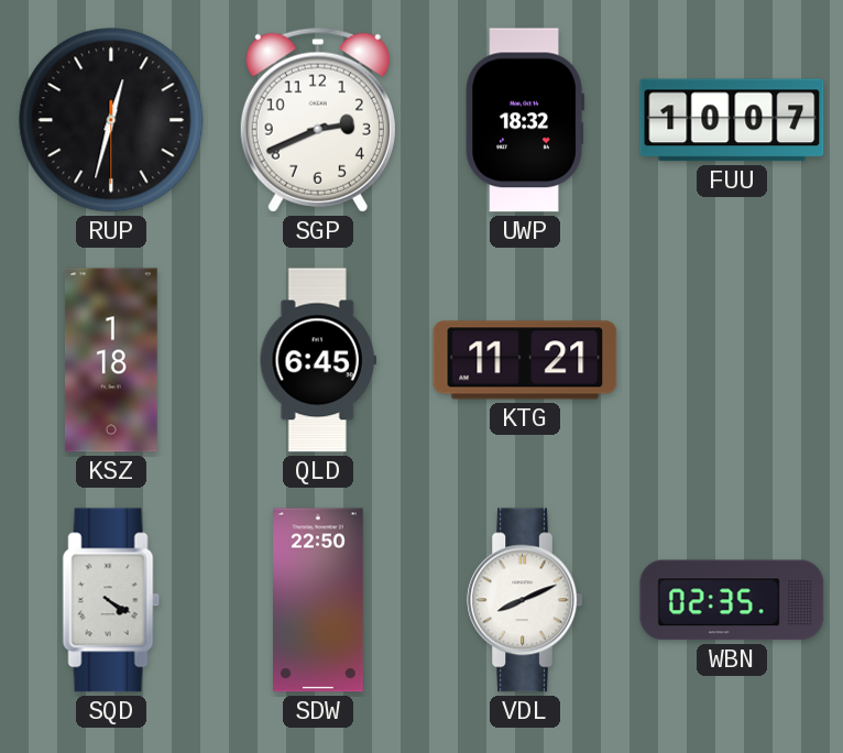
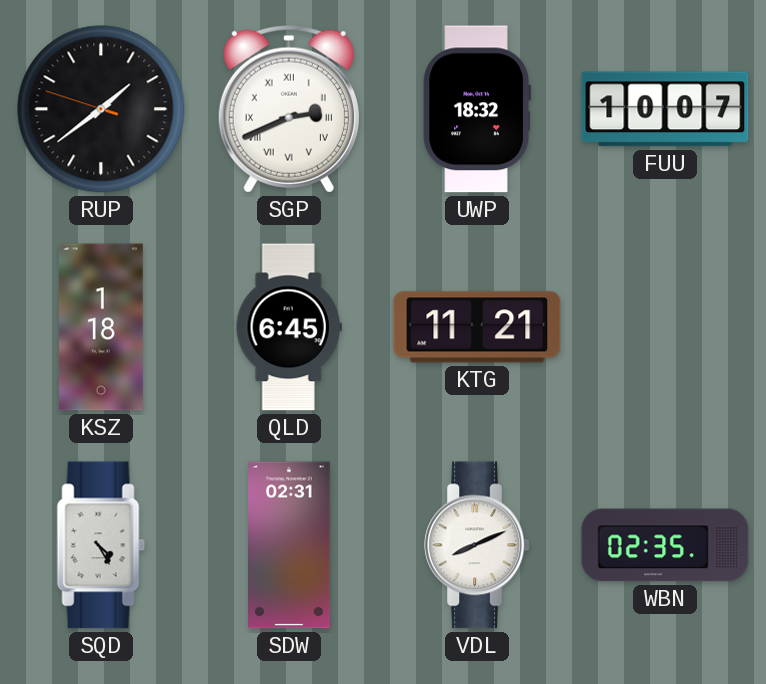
RUP: 12:32 -> 1:38
SGP numerals: Arabic -> Roman
SQD: 4:20 -> 4:25
SDW: 22:50 -> 02:31
